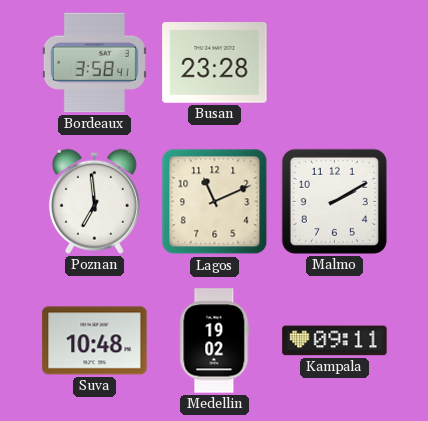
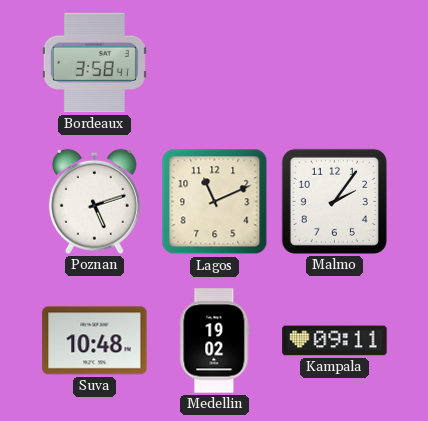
Busan: 23:28 -> none
Poznan: 6:59 -> 5:12
Malmo: 2:10 -> 2:06
